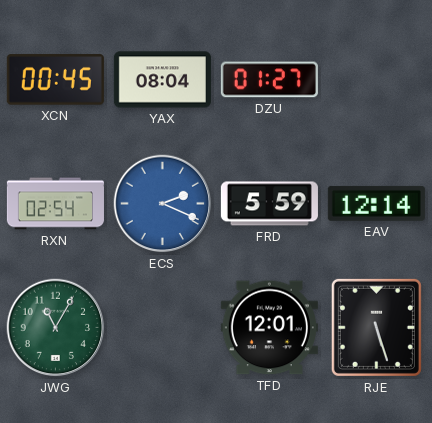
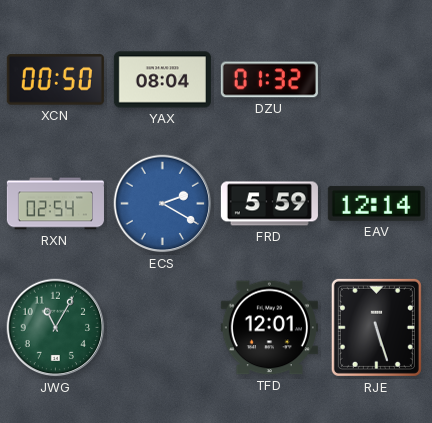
XCN: 00:45 -> 00:50
DZU: 01:27 -> 01:32
ECS: 2:19 -> 2:20
